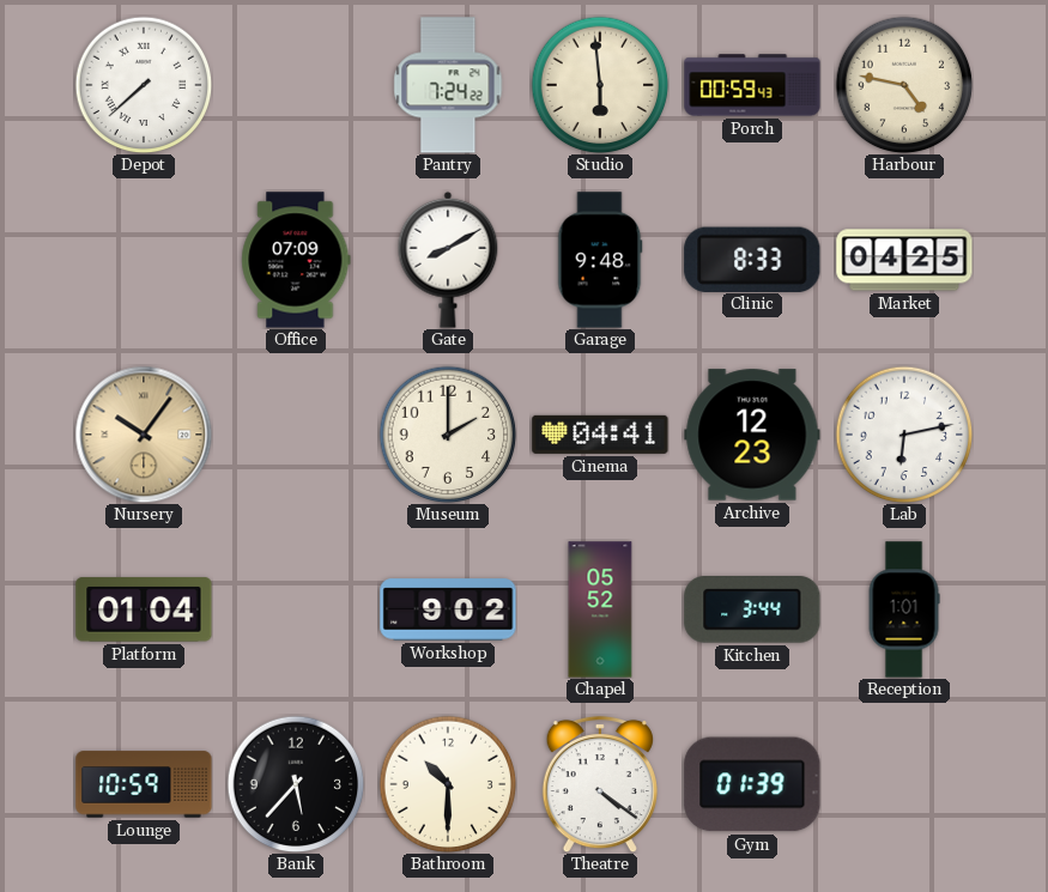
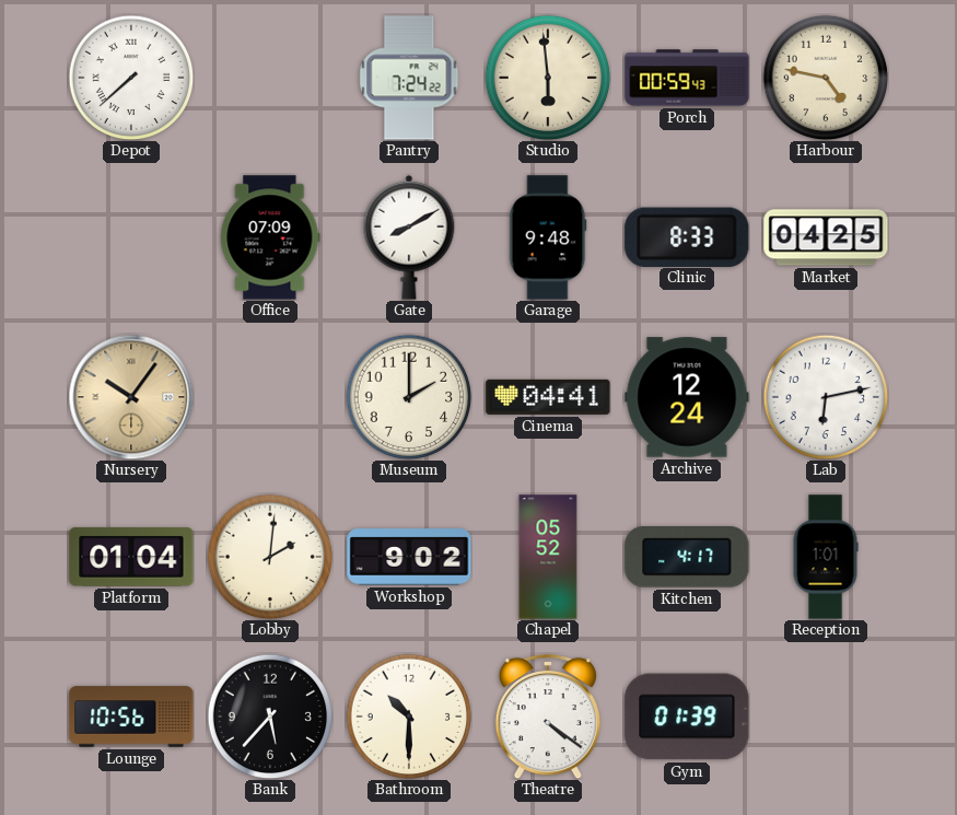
Archive: 12:23 -> 12:24
Lobby: none -> 2:01
Kitchen: 3:44 -> 4:17
Lounge: 10:59 -> 10:56
